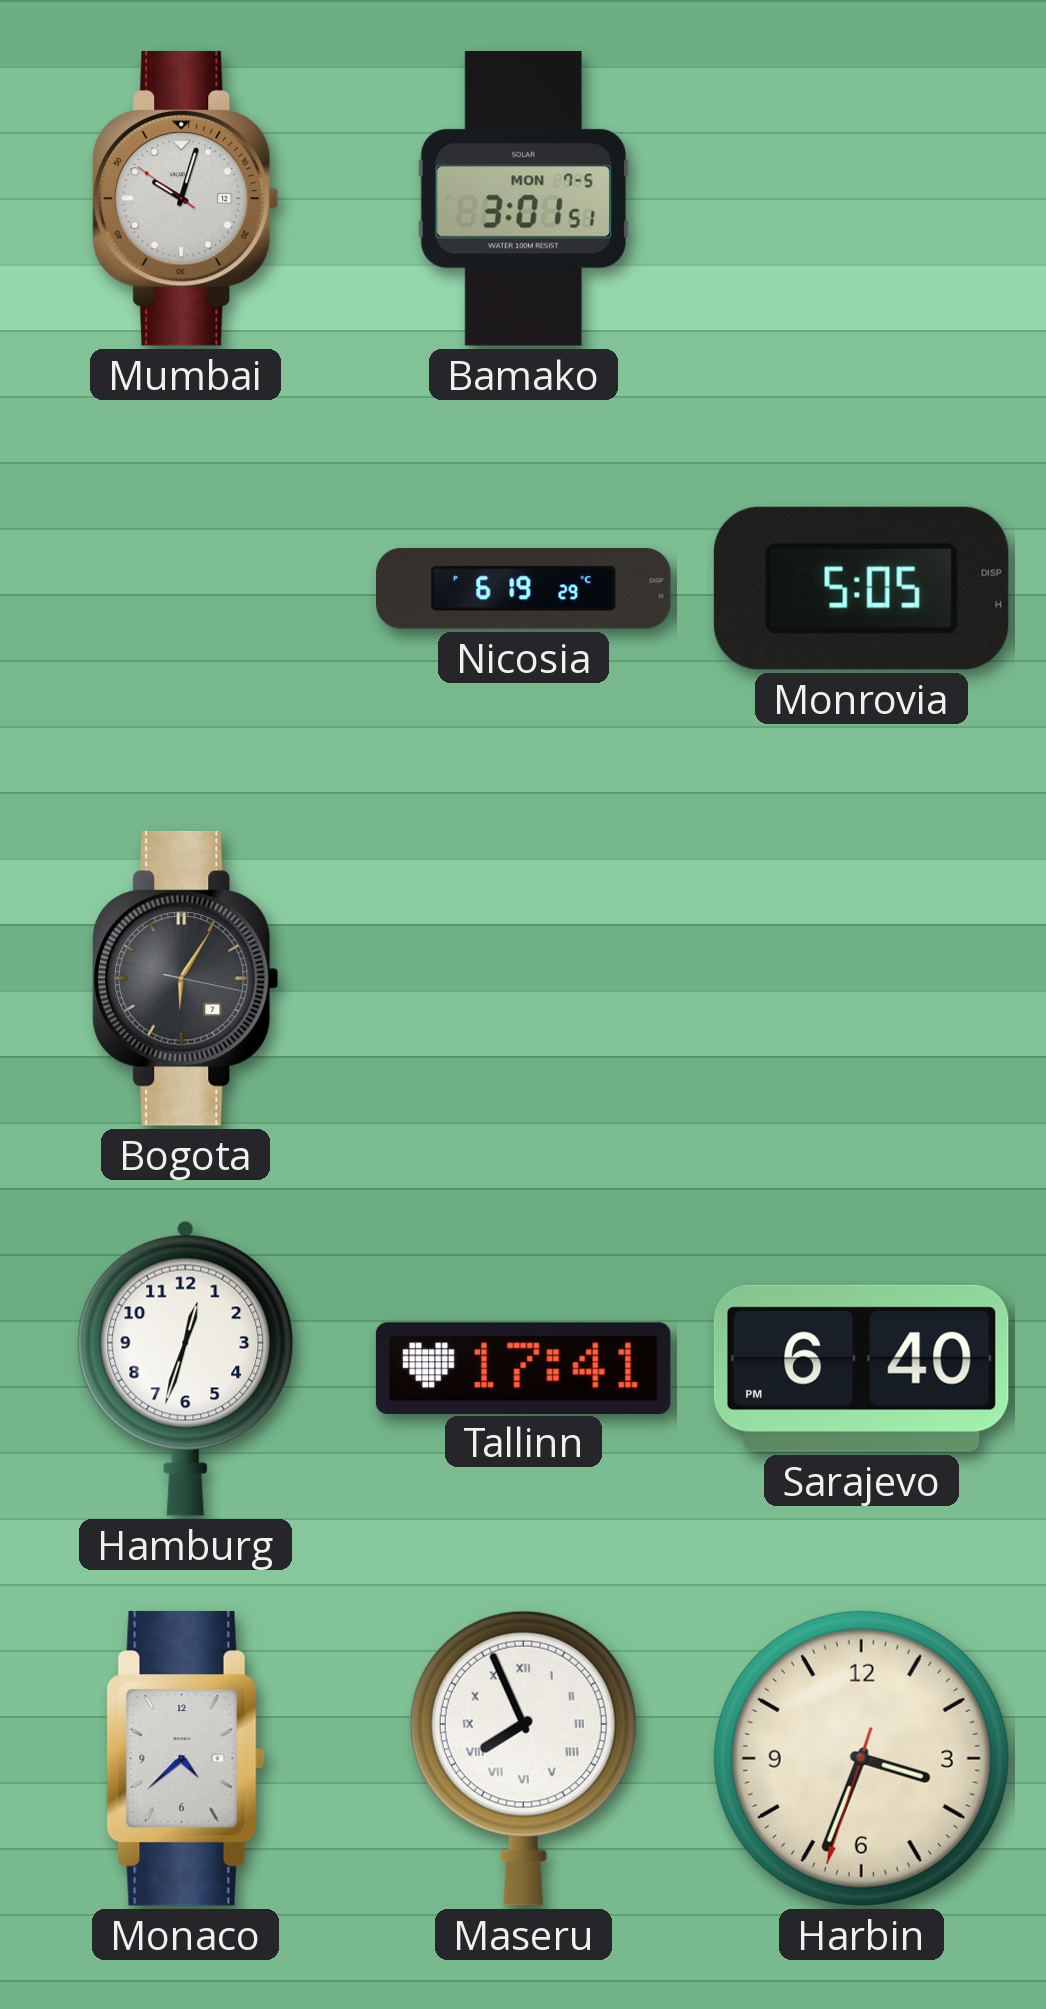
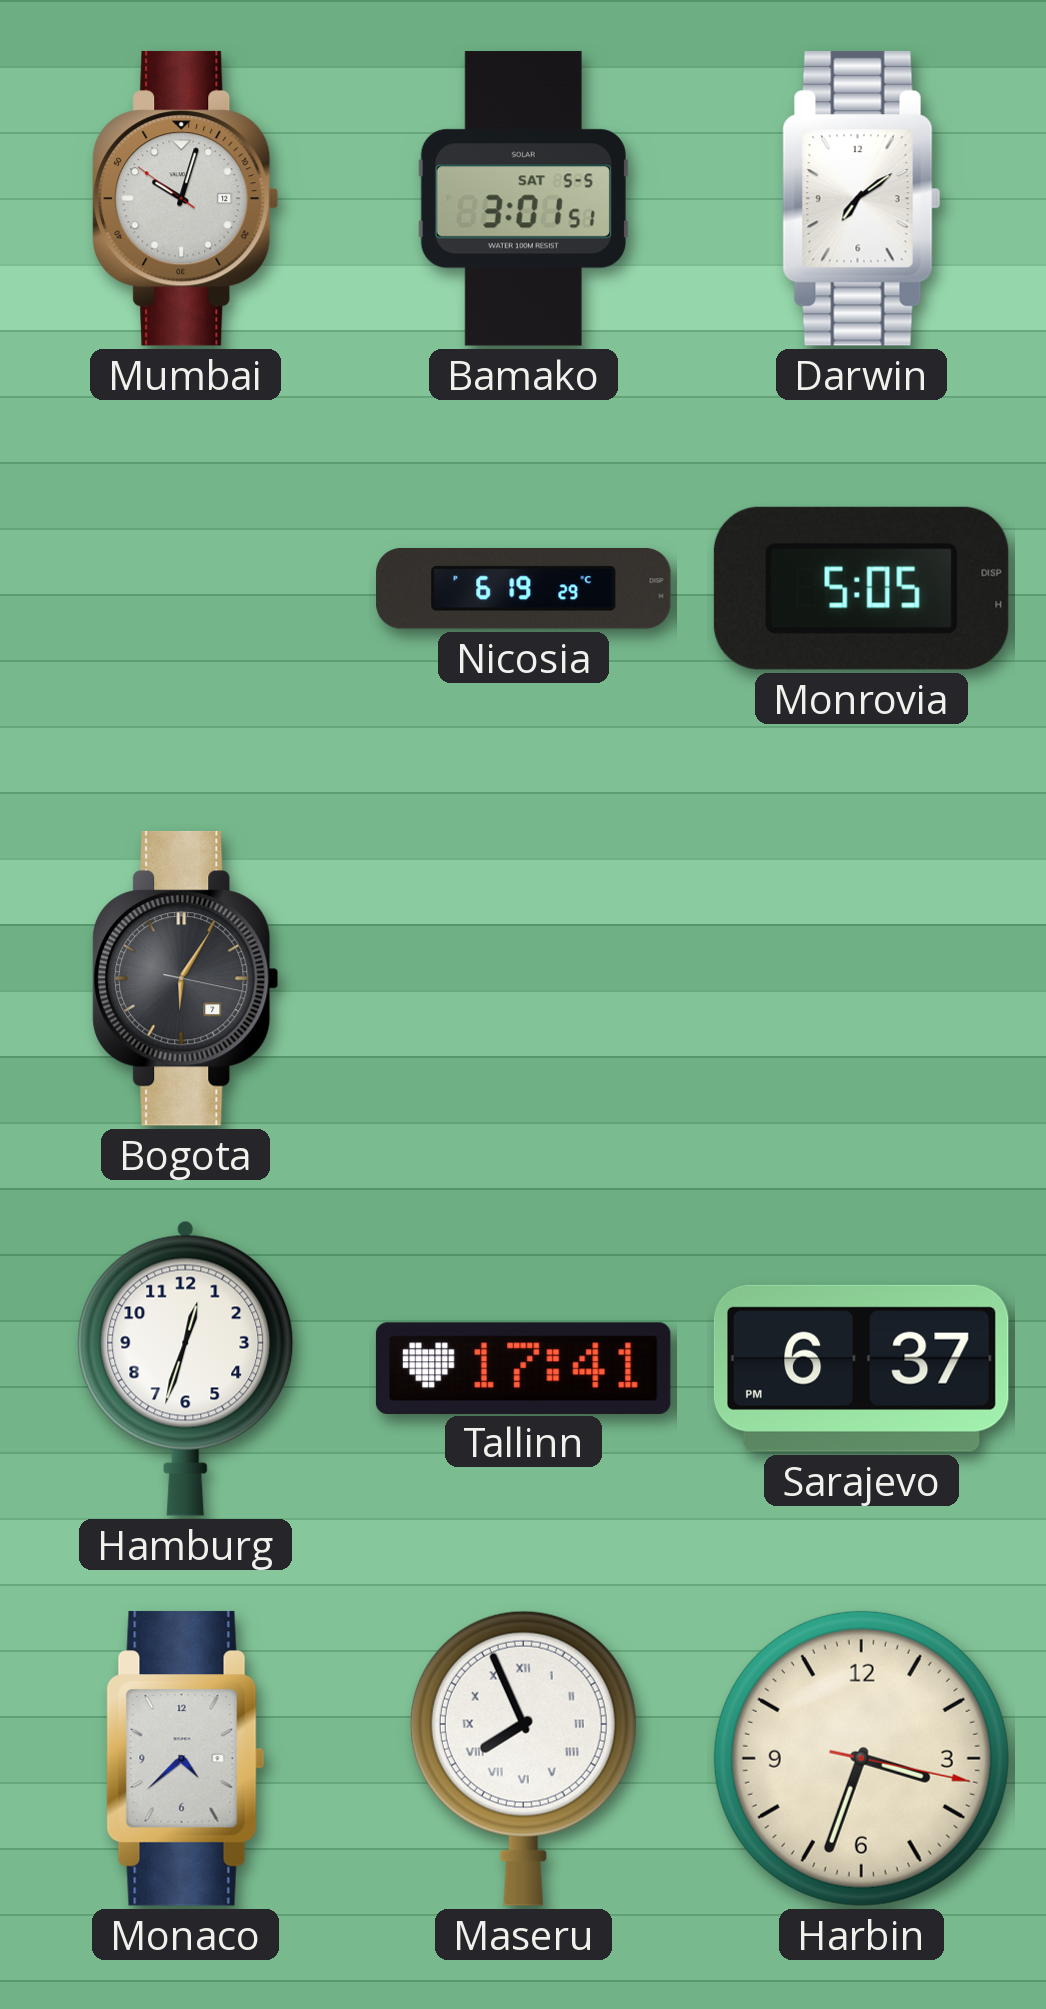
Bamako date: MON 7-5 -> SAT 5-5
Darwin: none -> 7:09
Sarajevo: 6:40 -> 6:37
Harbin: 3:33:33 -> 3:33:17
